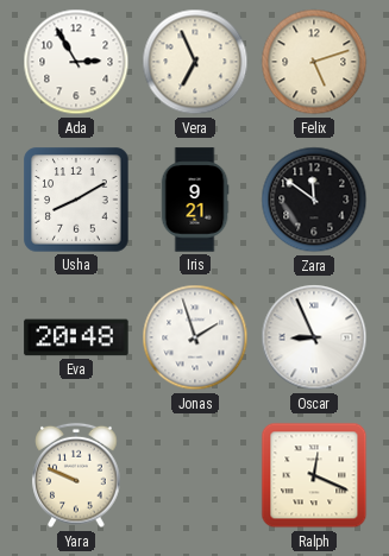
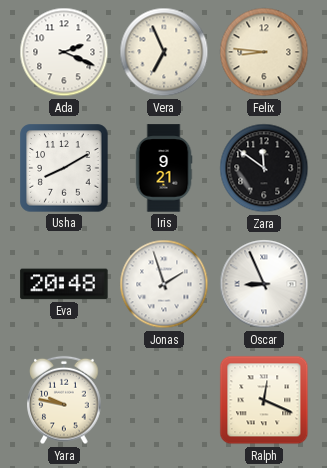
Ada: 2:55 -> 2:19
Felix: 5:12 -> 8:46
Yara: 9:49 -> 9:47
